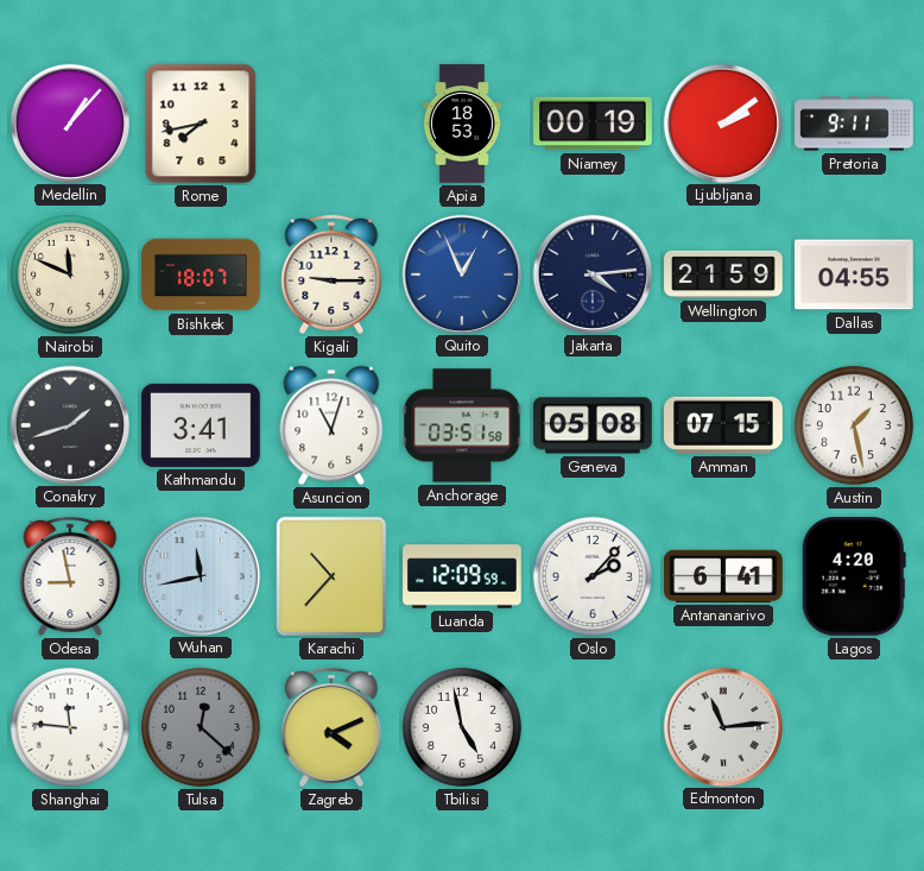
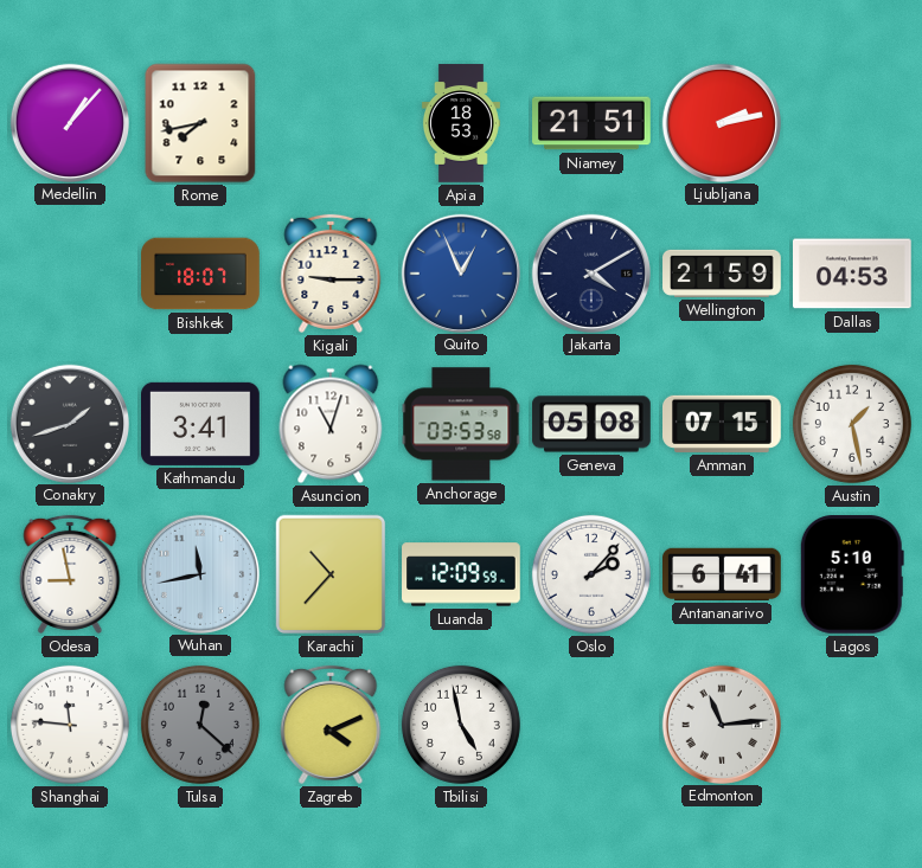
Niamey: 00:19 -> 21:51
Ljubljana: 2:09 -> 2:13
Pretoria: 9:11 -> none
Nairobi: 11:49 -> none
Jakarta: 4:14 -> 4:10
Dallas: 04:55 -> 04:53
Anchorage: 03:51 -> 03:53
Lagos: 4:20 -> 5:10
